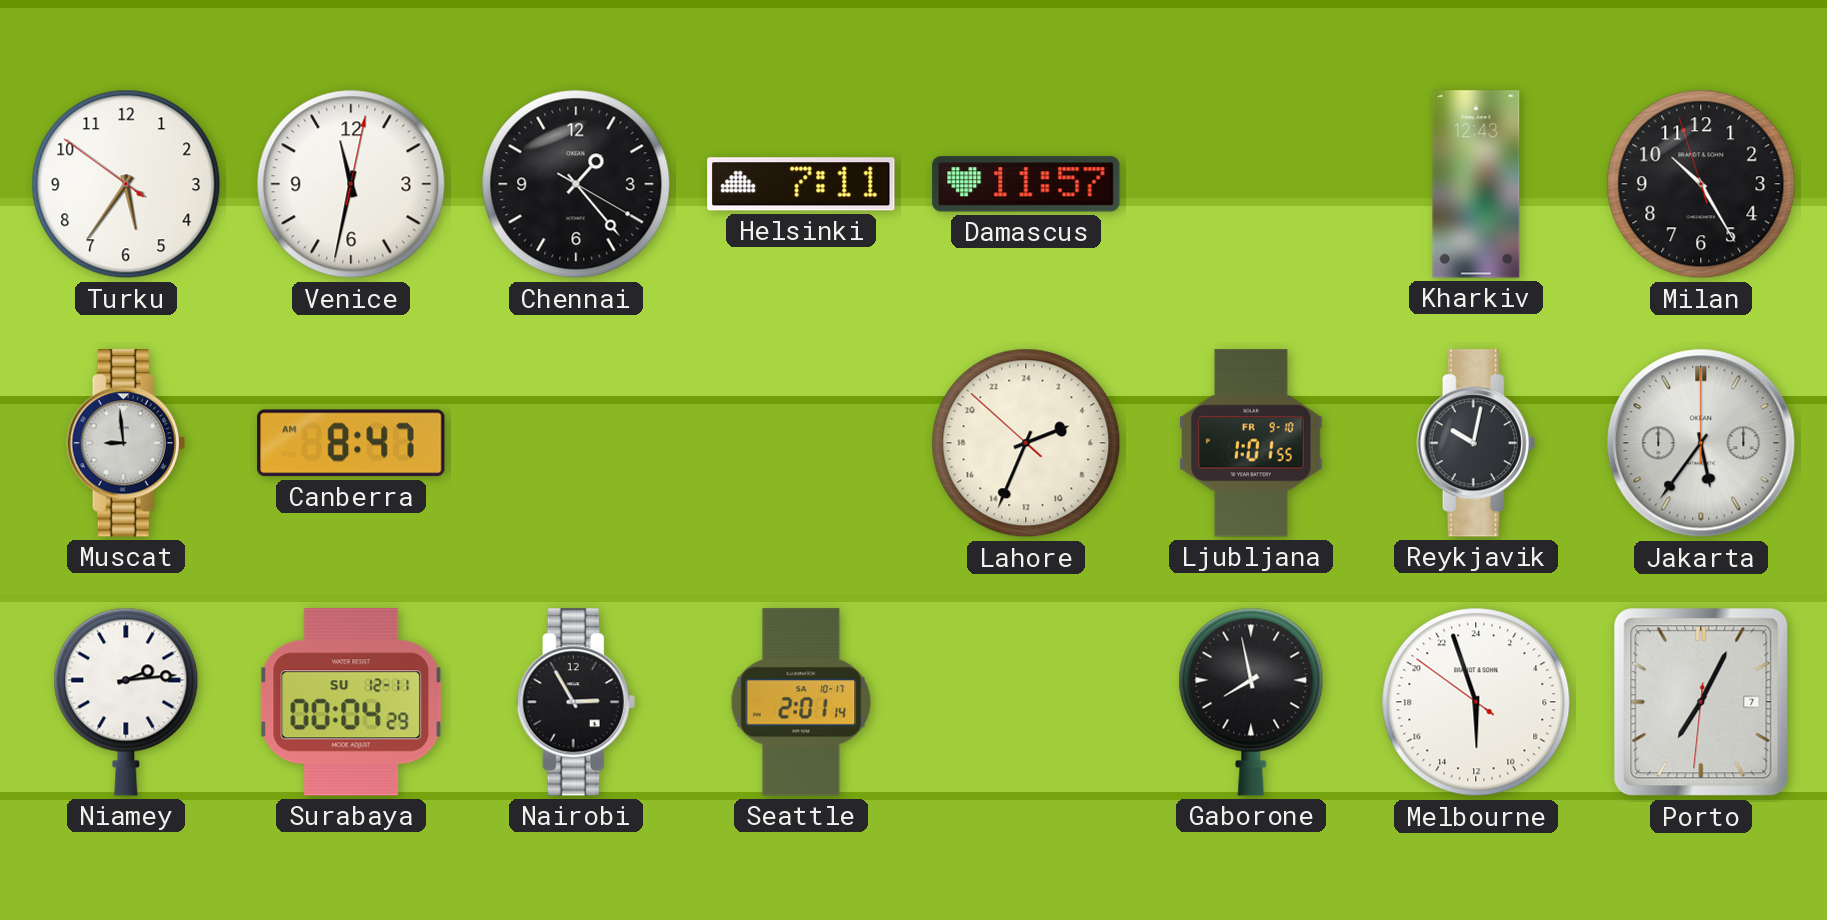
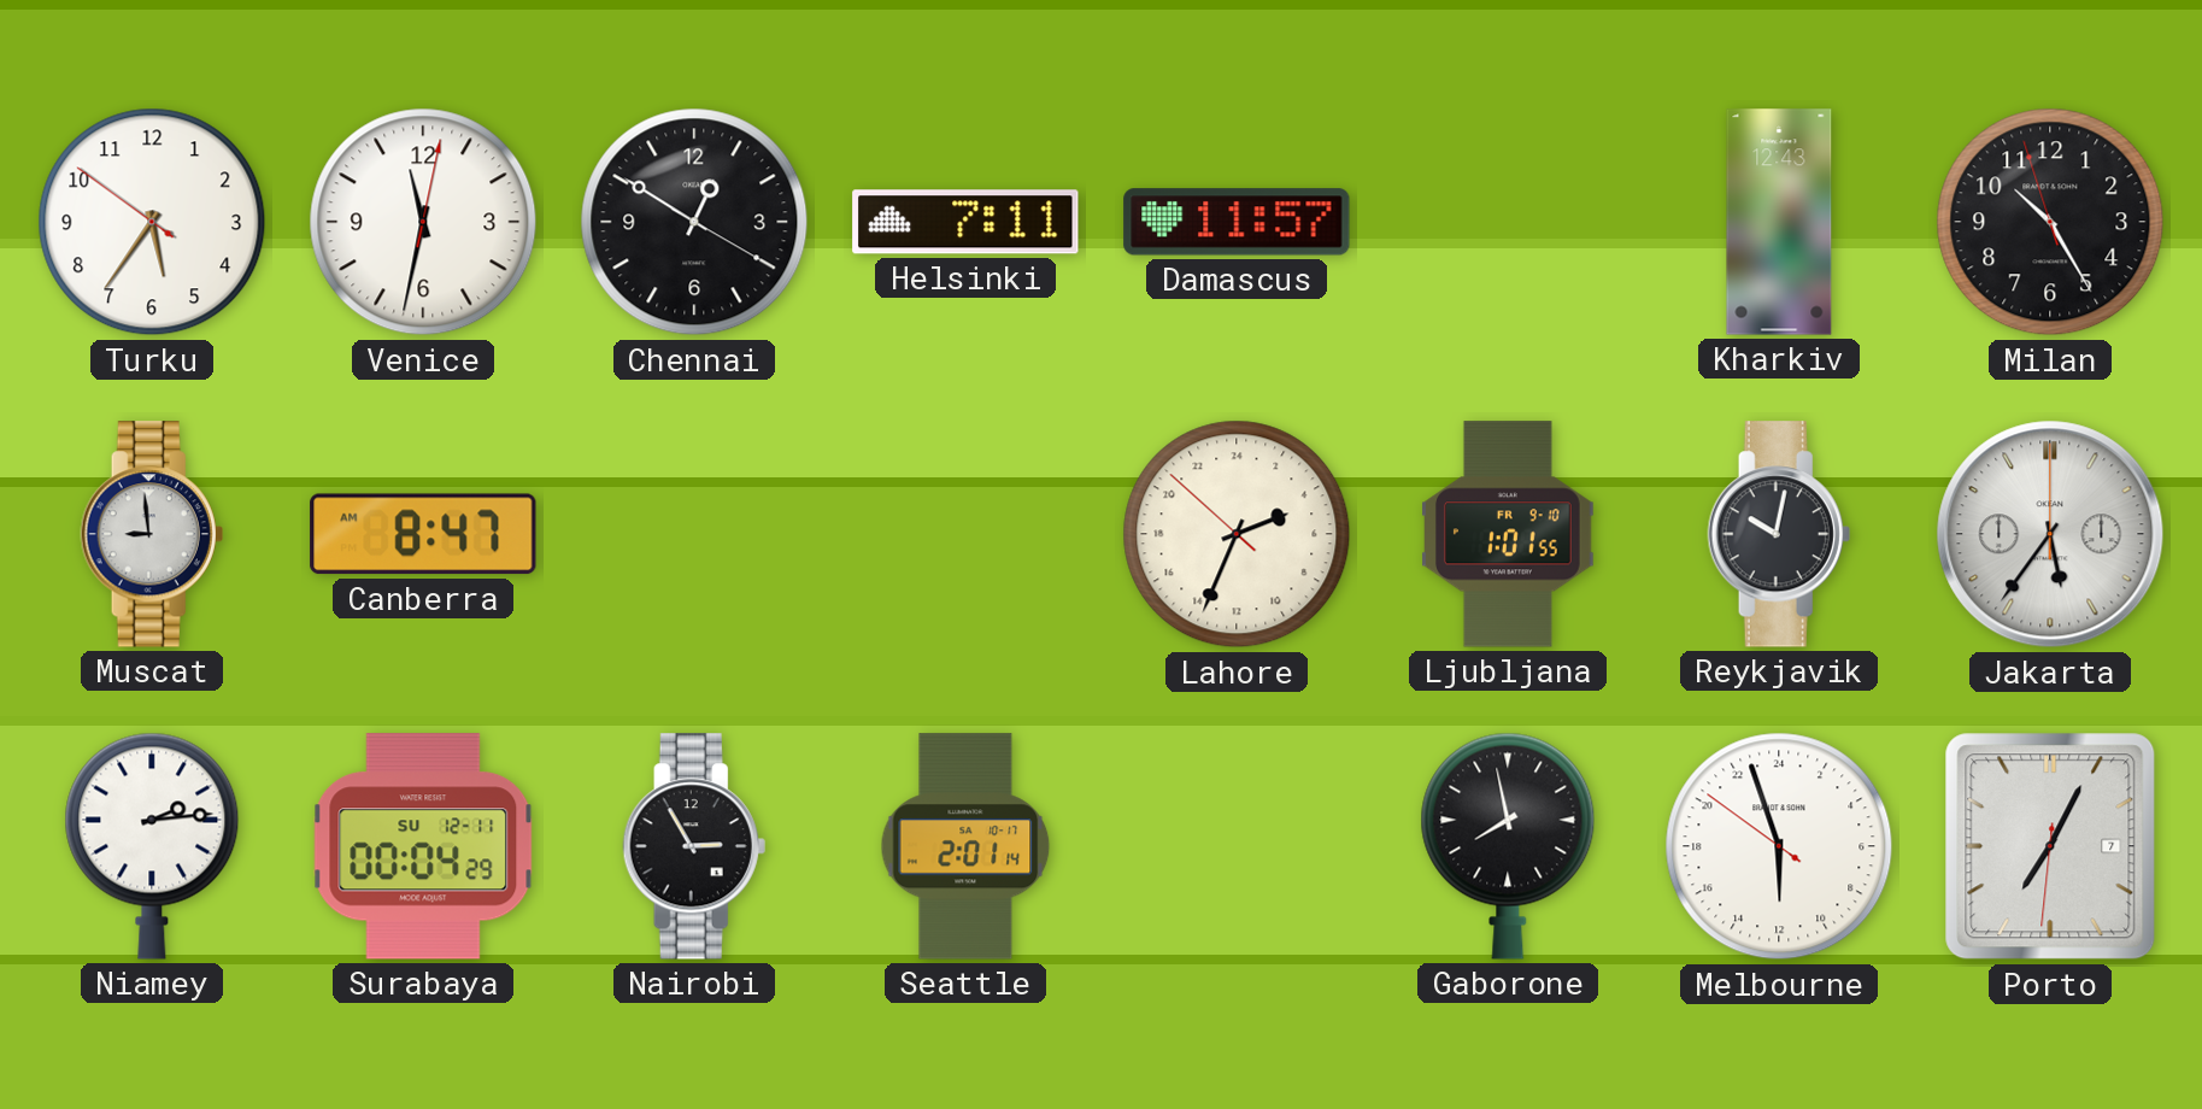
Chennai: 1:23 -> 12:50
